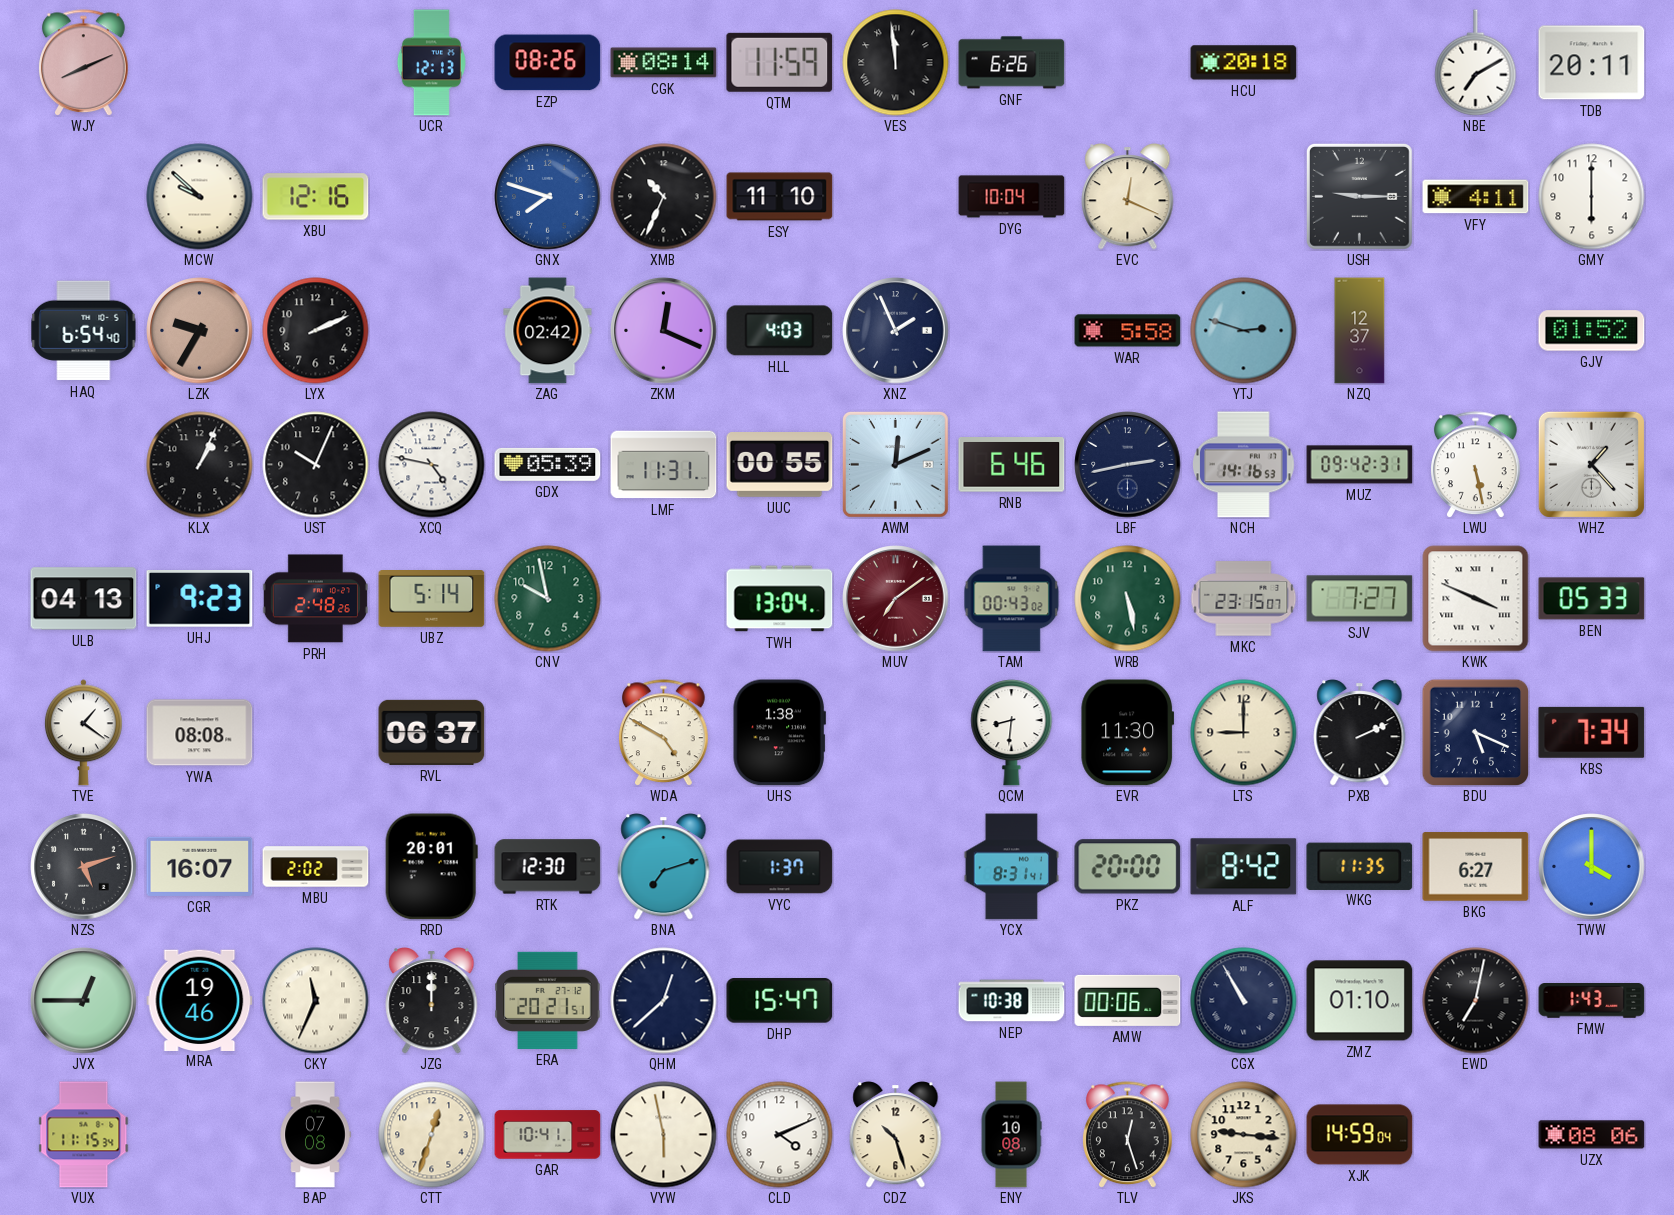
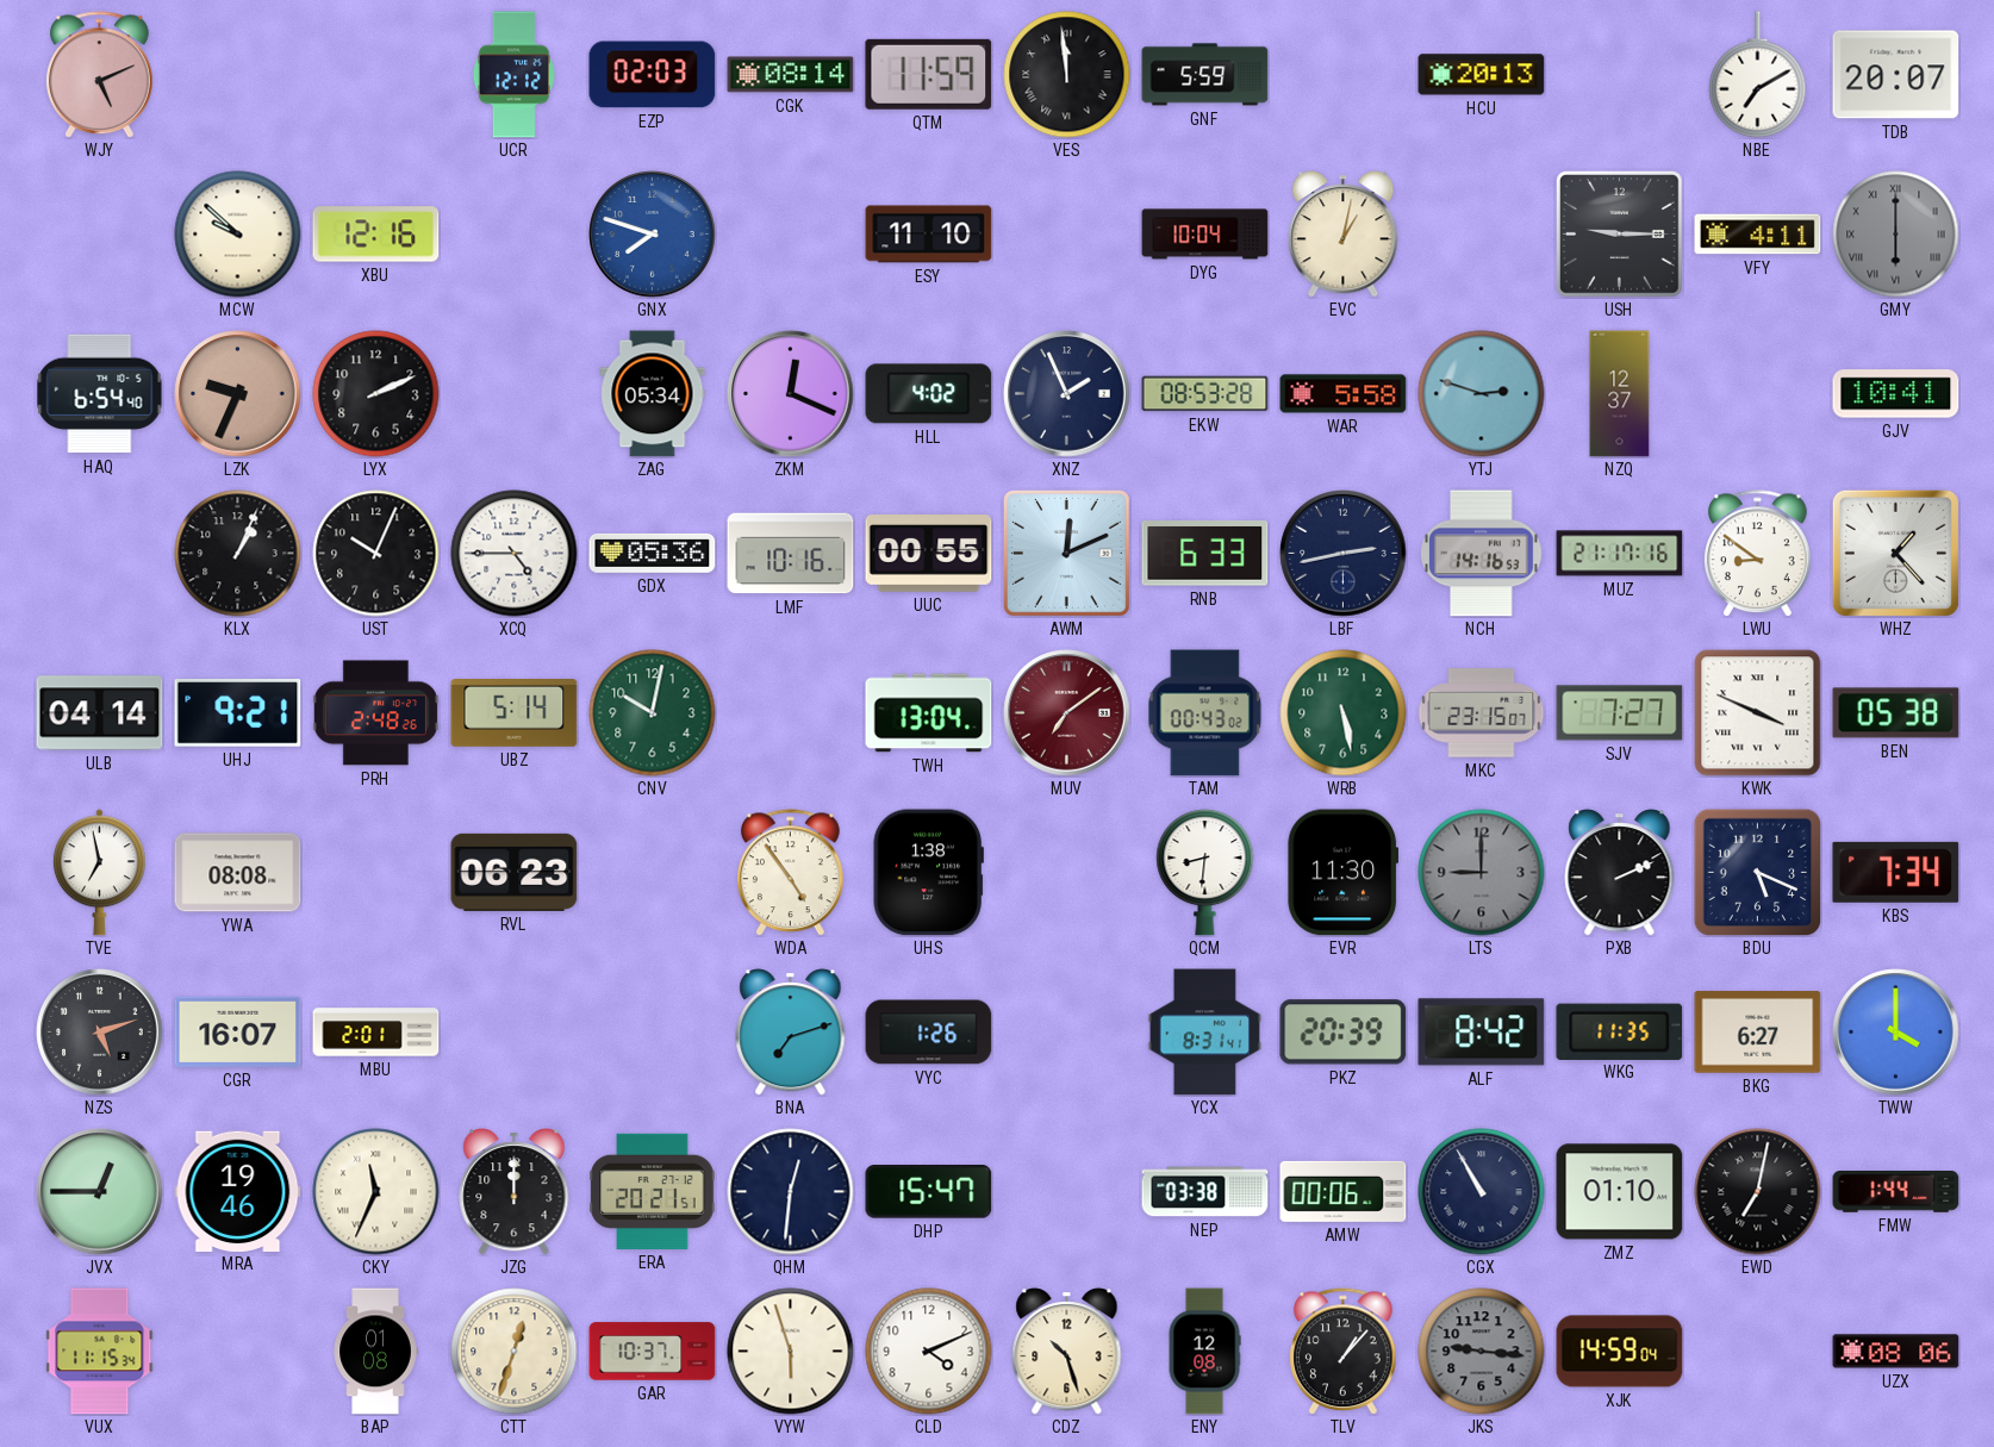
WJY: 8:11 -> 5:11
UCR: 12:13 -> 12:12
EZP: 08:26 -> 02:03
GNF: 6:26 -> 5:59
HCU: 20:18 -> 20:13
TDB: 20:11 -> 20:07
XMB: 10:34 -> none
EVC: 12:19 -> 1:02
GMY dial: white -> grey
GMY numerals: Arabic -> Roman
LZK: 9:35 -> 9:34
ZAG: 02:42 -> 05:34
HLL: 4:03 -> 4:02
EKW: none -> 08:53
GJV: 01:52 -> 10:41
XCQ: 4:47 -> 4:45
GDX: 05:39 -> 05:36
LMF: 11:31 -> 10:16
RNB: 6:46 -> 6:33
MUZ: 09:42 -> 21:17
LWU: 5:28 -> 8:51
ULB: 04:13 -> 04:14
UHJ: 9:23 -> 9:21
CNV: 9:58 -> 10:02
BEN: 05:33 -> 05:38
TVE: 1:21 -> 6:58
RVL: 06:37 -> 06:23
WDA: 4:50 -> 4:54
LTS dial: cream -> grey
MBU: 2:02 -> 2:01
RRD: 20:01 -> none
RTK: 12:30 -> none
VYC: 1:37 -> 1:26
PKZ: 20:00 -> 20:39
QHM: 12:38 -> 12:31
NEP: 10:38 -> 03:38
FMW: 1:43 -> 1:44
BAP: 07:08 -> 01:08
GAR: 10:41 -> 10:37
VYW: 5:58 -> 5:57
ENY: 10:08 -> 12:08
TLV: 12:27 -> 1:07
JKS dial: cream -> grey
